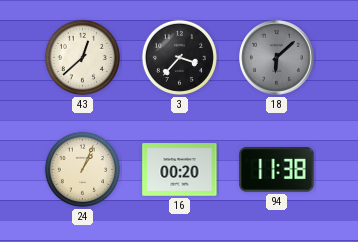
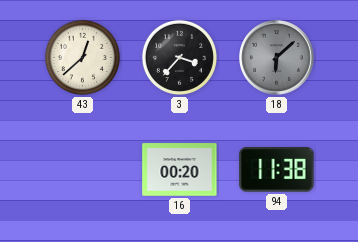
24: 1:04 -> none
